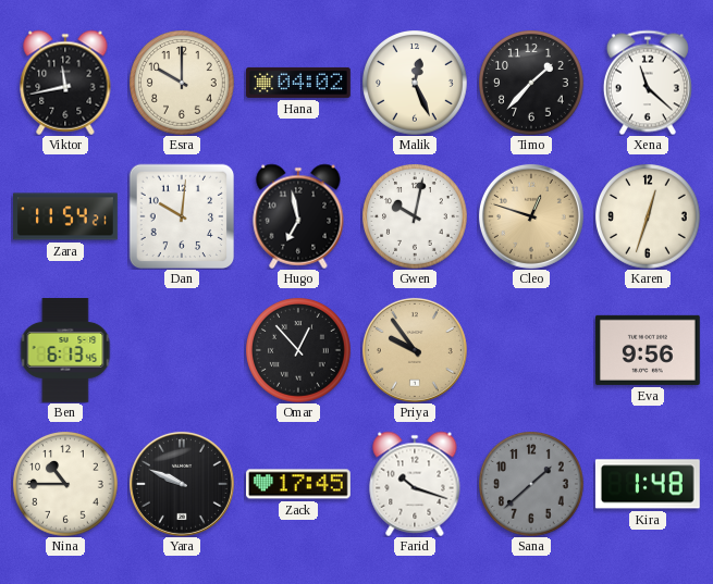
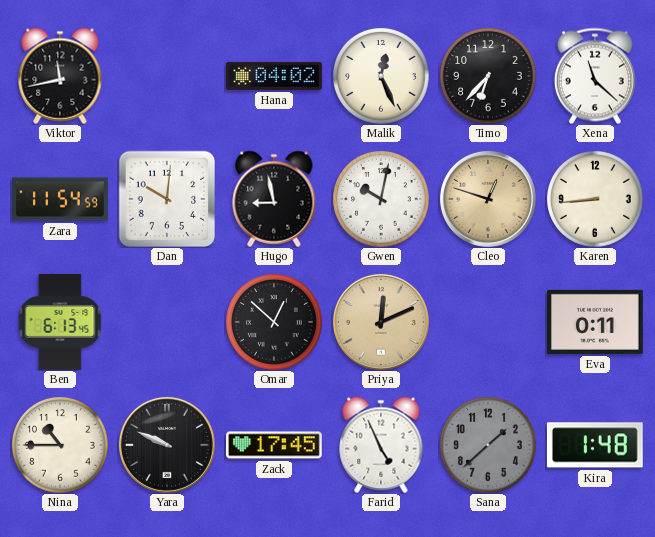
Esra: 10:00 -> none
Timo: 1:37 -> 6:37
Zara: 11:54:21 -> 11:54:59
Hugo: 6:58 -> 8:58
Karen: 12:33 -> 8:44
Omar: 12:53 -> 12:52
Priya: 9:54 -> 12:11
Eva: 9:56 -> 0:11
Farid: 10:18 -> 4:56
